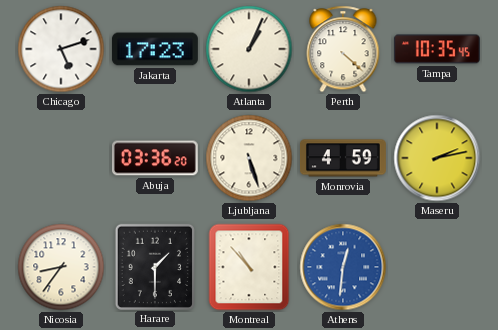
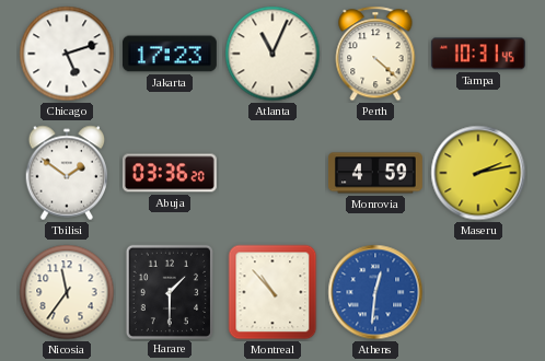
Atlanta: 1:04 -> 11:04
Tampa: 10:35 -> 10:31
Tbilisi: none -> 1:51
Ljubljana: 5:27 -> none
Nicosia: 8:36 -> 11:36
